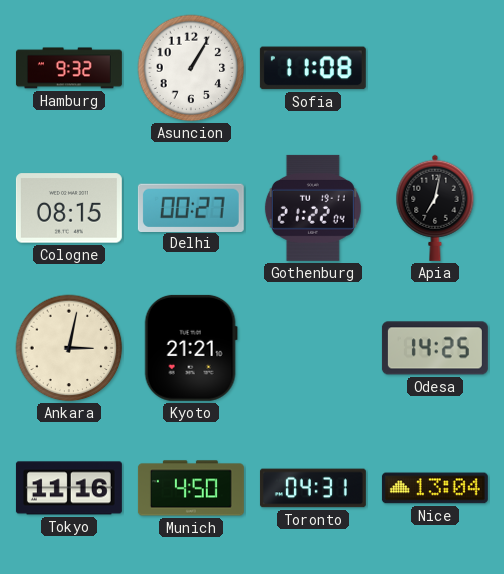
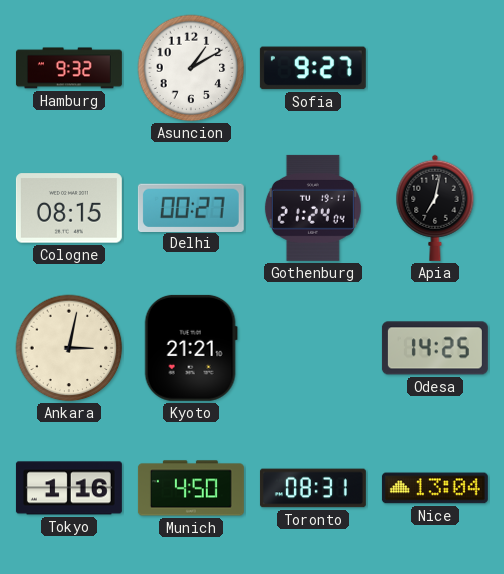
Asuncion: 1:05 -> 1:10
Sofia: 11:08 -> 9:27
Gothenburg: 21:22 -> 21:24
Tokyo: 11:16 -> 1:16
Toronto: 04:31 -> 08:31
